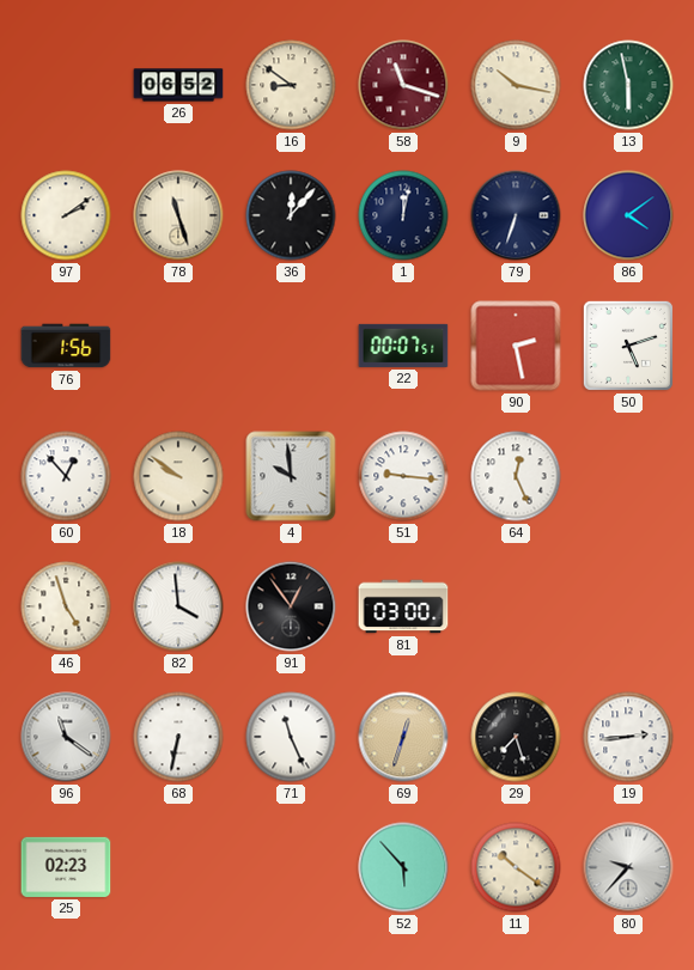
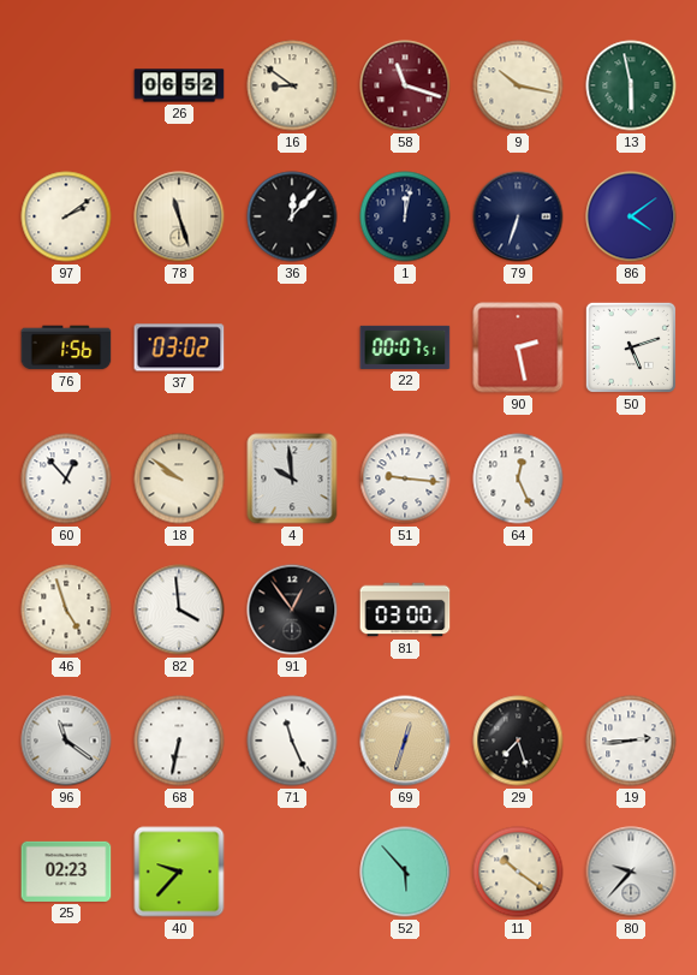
37: none -> 03:02
40: none -> 9:37
